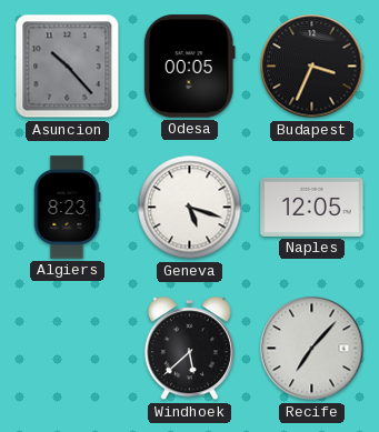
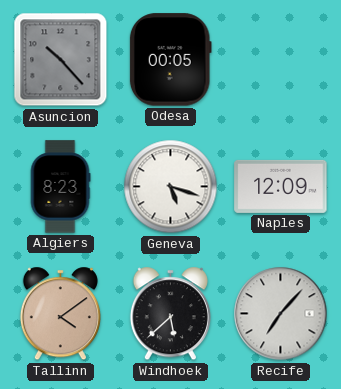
Budapest: 3:34 -> none
Naples: 12:05 -> 12:09
Tallinn: none -> 4:09
